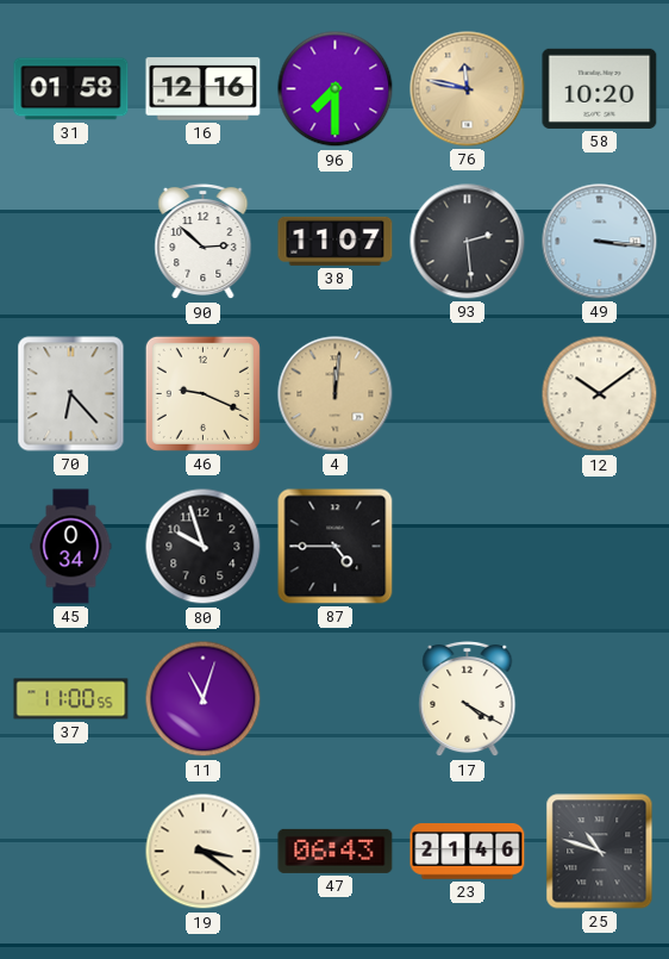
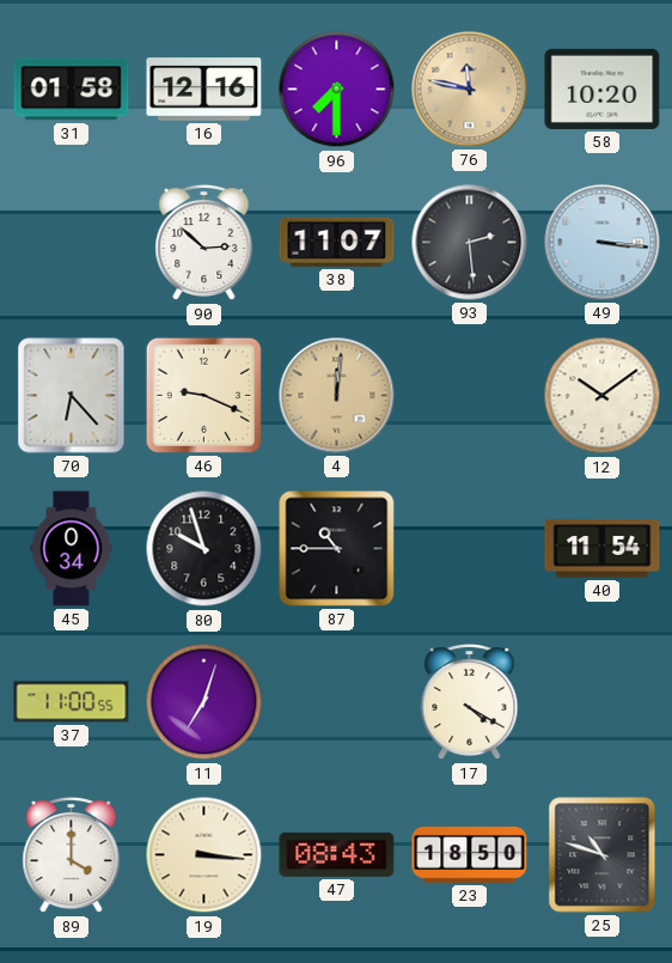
87: 4:45 -> 10:45
40: none -> 11:54
11: 11:03 -> 7:03
89: none -> 4:00
19: 3:21 -> 3:16
47: 06:43 -> 08:43
23: 21:46 -> 18:50
